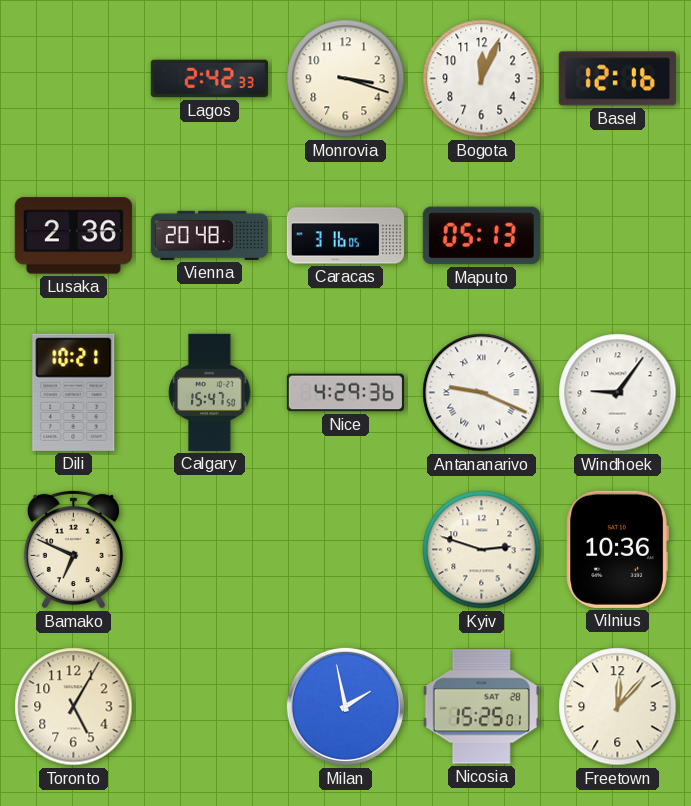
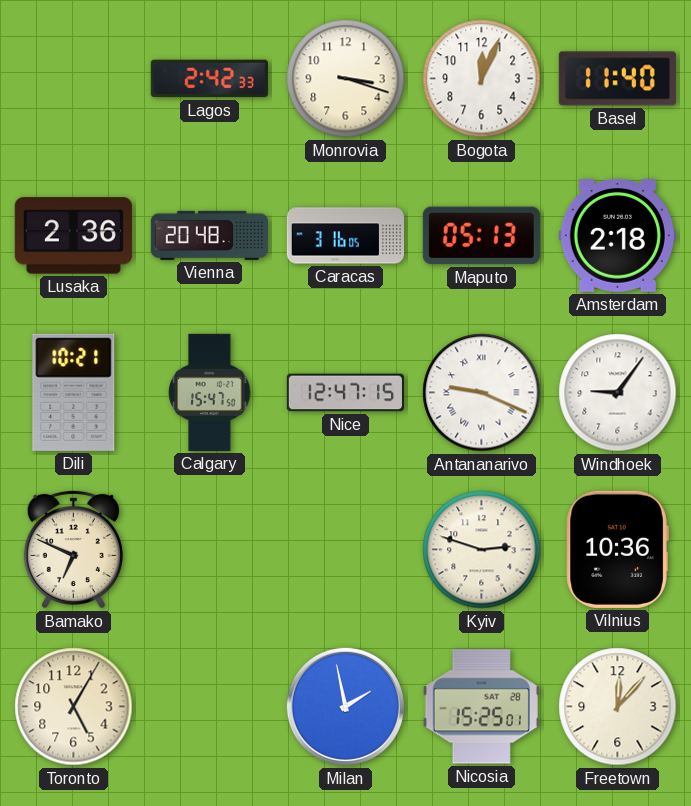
Basel: 12:16 -> 11:40
Amsterdam: none -> 2:18
Nice: 4:29 -> 12:47
